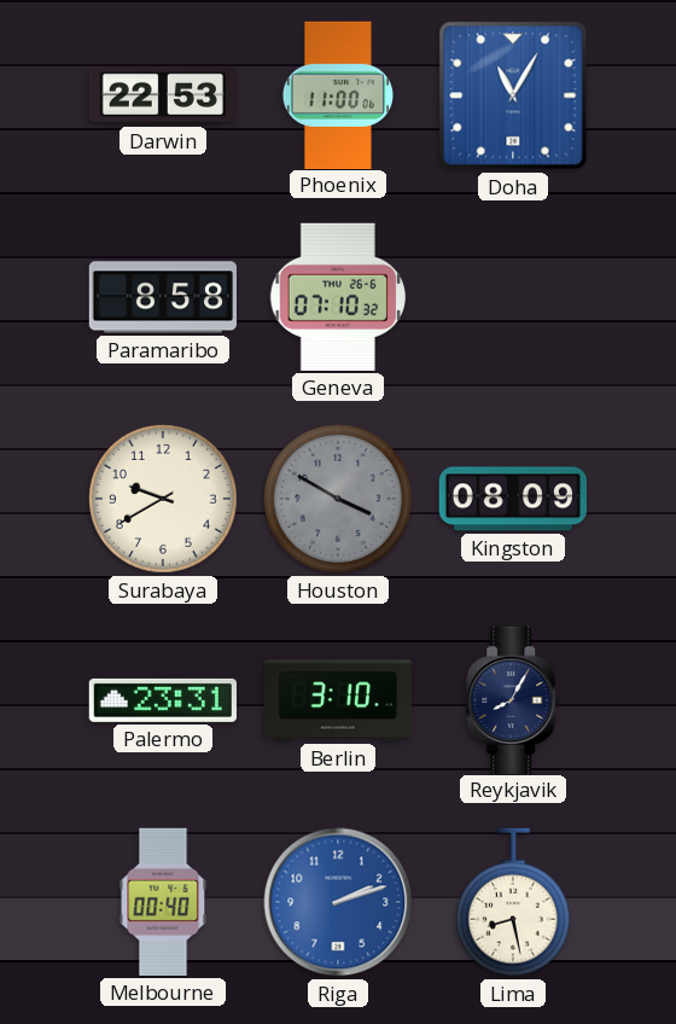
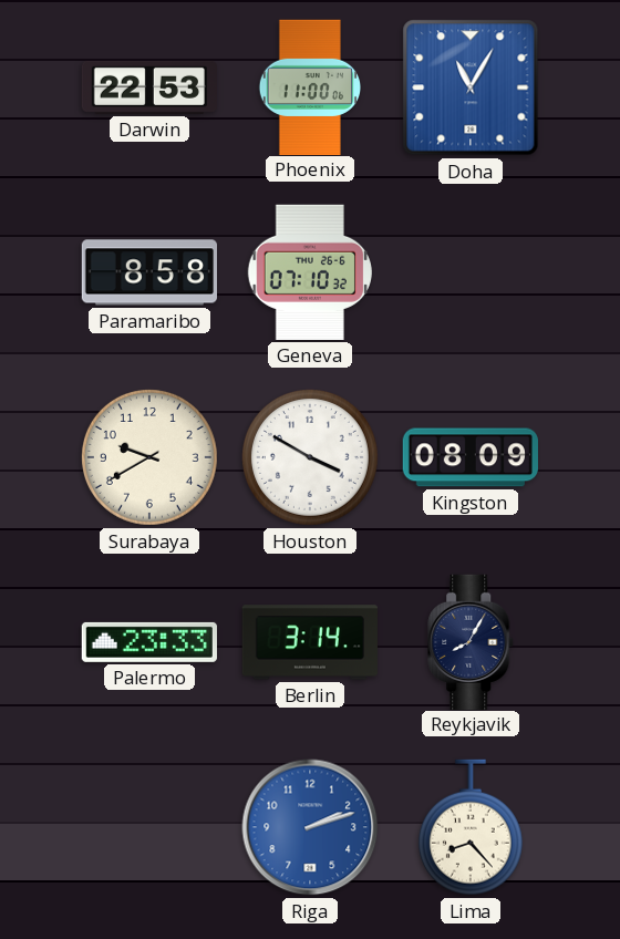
Houston dial: grey -> white
Palermo: 23:31 -> 23:33
Berlin: 3:10 -> 3:14
Melbourne: 00:40 -> none
Lima: 8:28 -> 8:23
